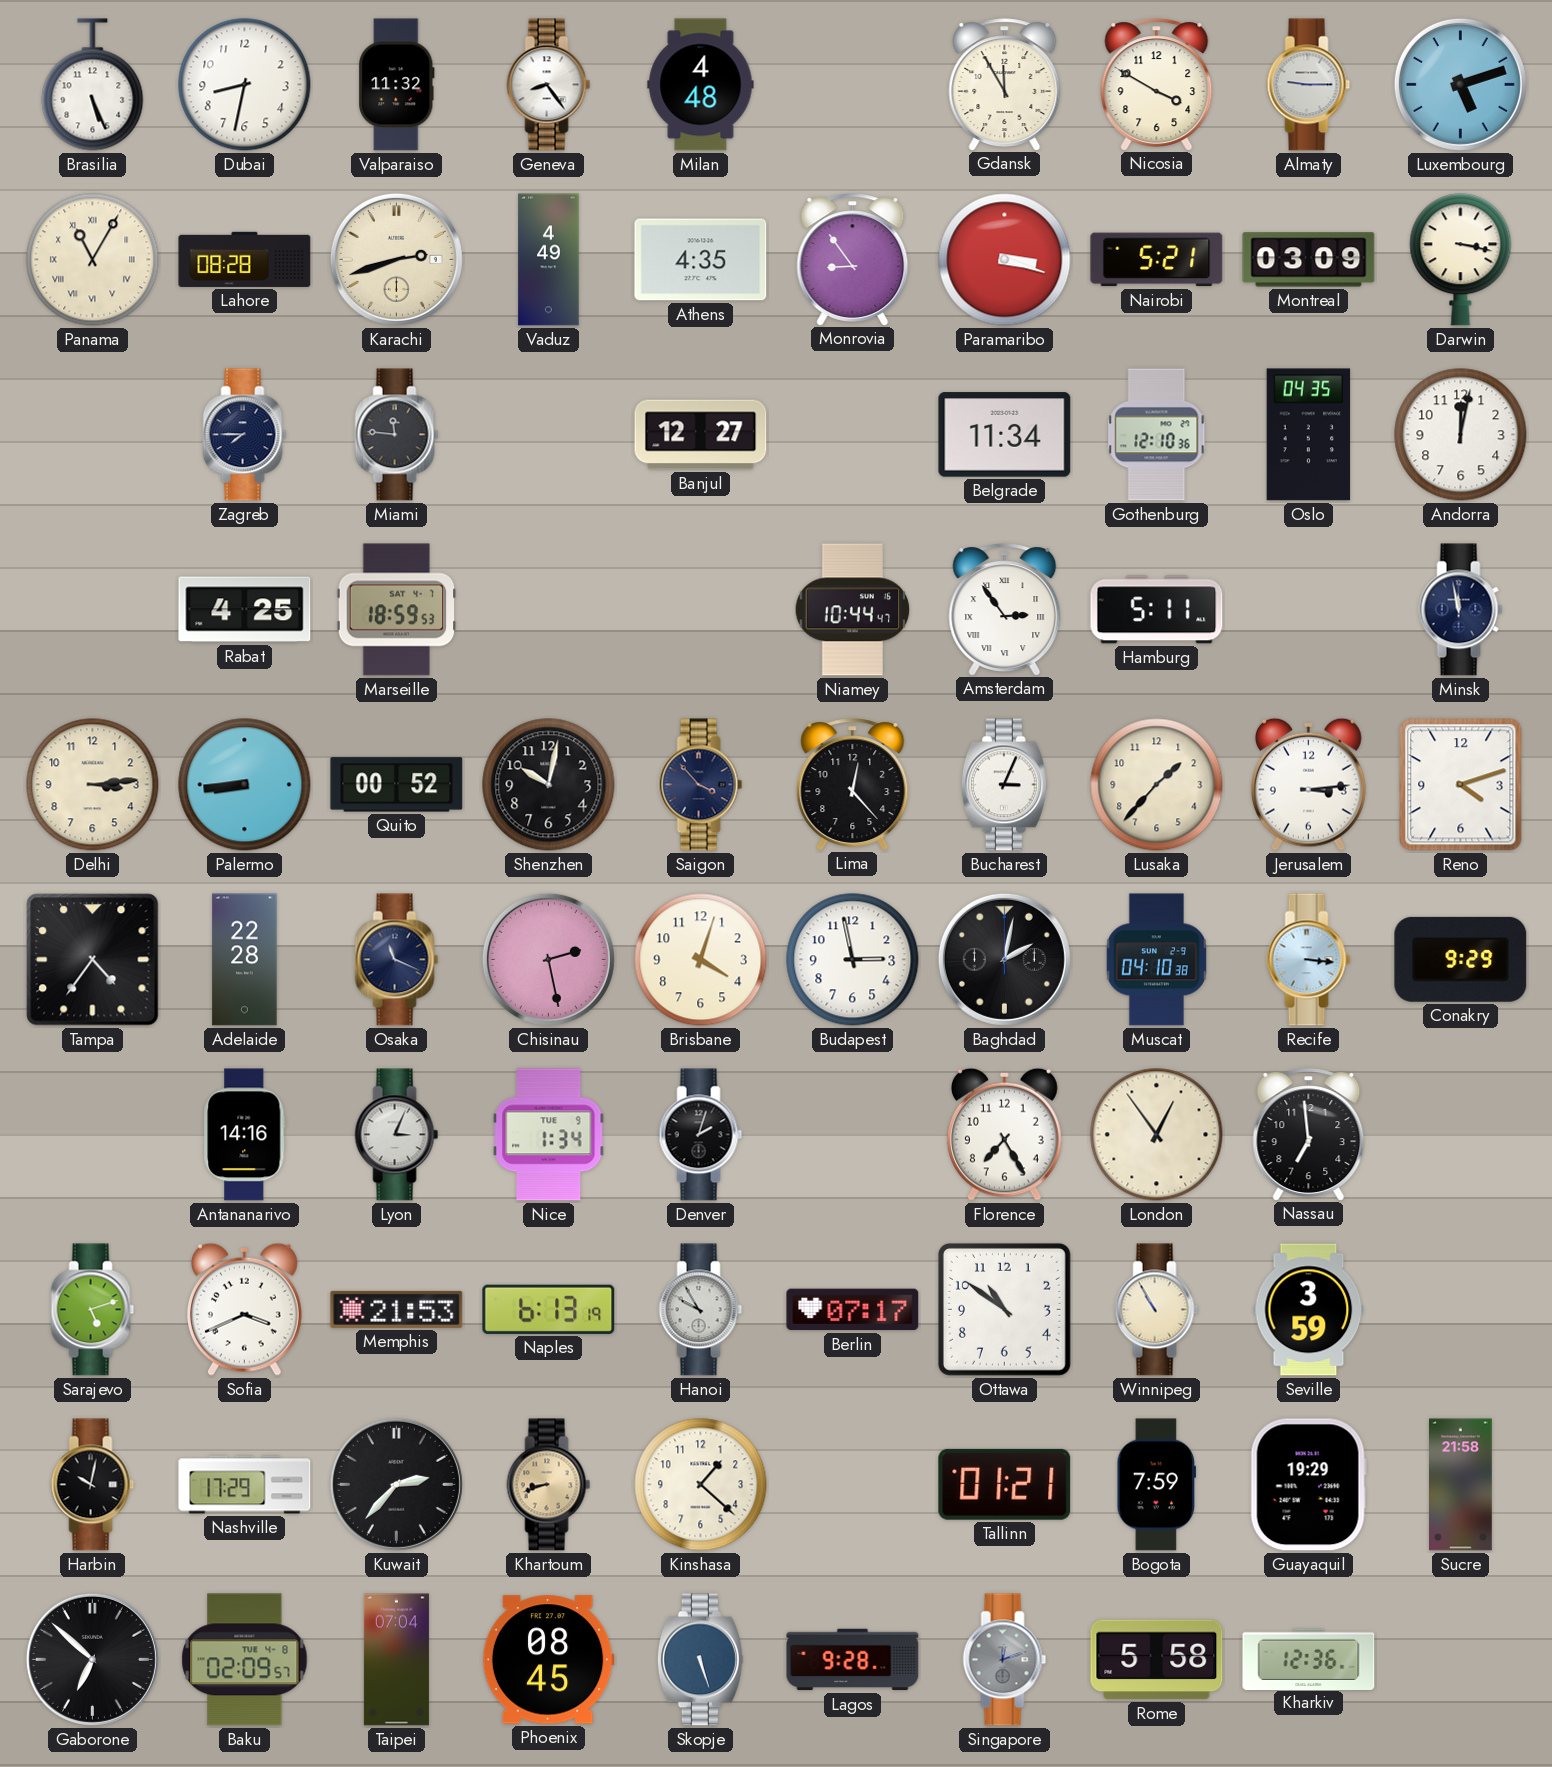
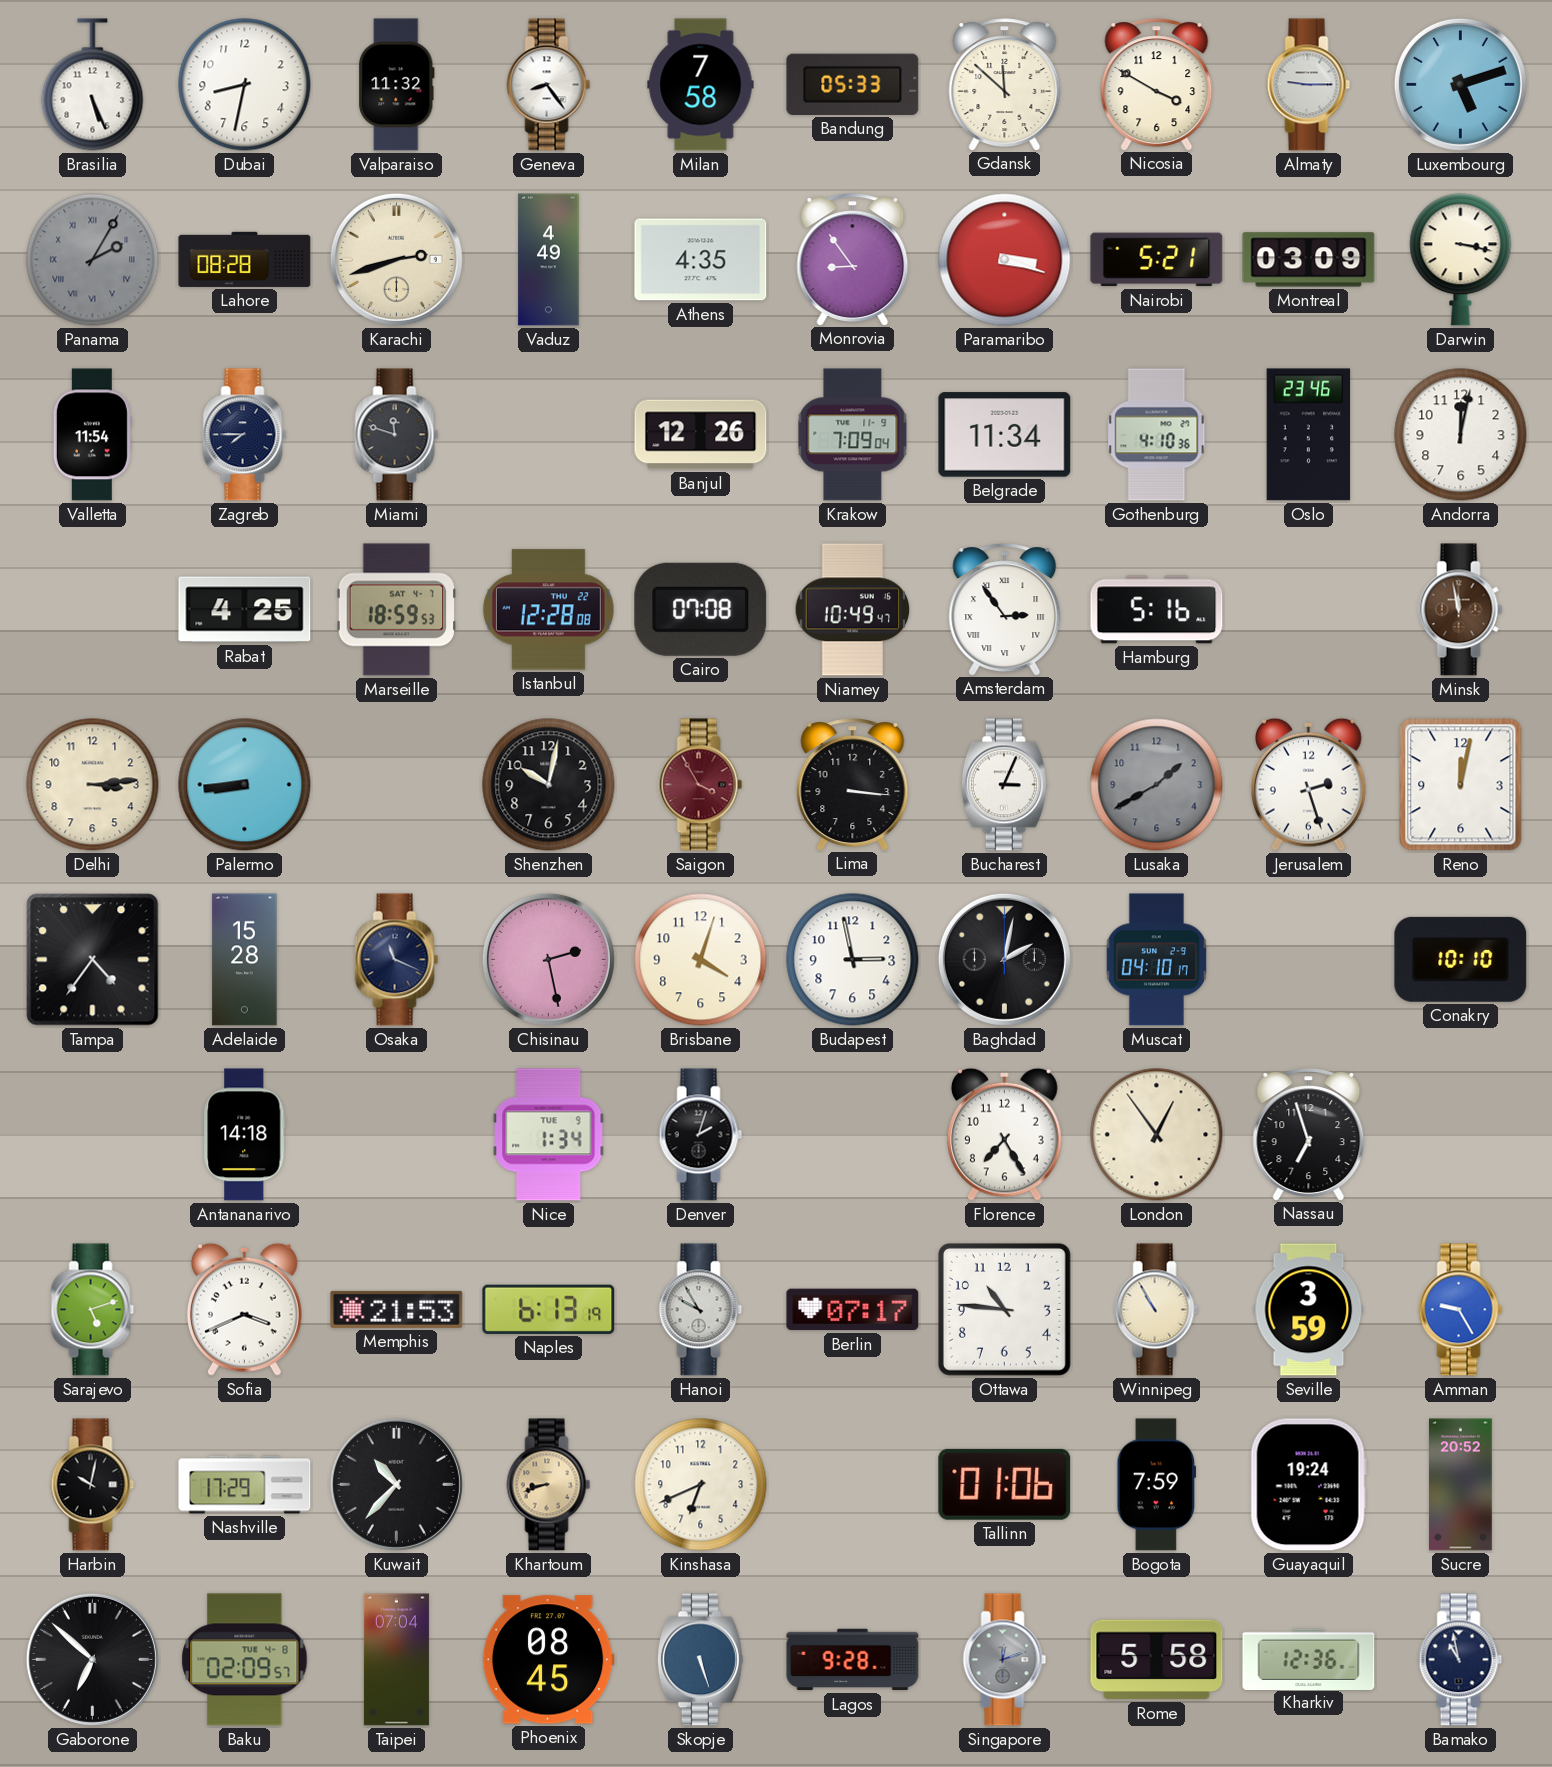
Milan: 4:48 -> 7:58
Bandung: none -> 05:33
Gdansk: 11:55 -> 11:52
Panama: 11:05 -> 2:05
Panama dial: cream -> grey
Valletta: none -> 11:54
Miami: 11:46 -> 11:48
Banjul: 12:27 -> 12:26
Krakow: none -> 7:09
Gothenburg: 12:10 -> 4:10
Oslo: 04:35 -> 23:46
Istanbul: none -> 12:28
Cairo: none -> 07:08
Niamey: 10:44 -> 10:49
Hamburg: 5:11 -> 5:16
Minsk dial: navy -> brown
Quito: 00:52 -> none
Saigon: 3:53 -> 3:55
Saigon dial: navy -> burgundy
Lima: 12:23 -> 3:16
Lusaka: 1:37 -> 1:40
Lusaka dial: cream -> grey
Jerusalem: 3:14 -> 2:27
Reno: 4:12 -> 12:02
Adelaide: 22:28 -> 15:28
Muscat: 04:10:38 -> 04:10:17
Recife: 3:16 -> none
Conakry: 9:29 -> 10:10
Antananarivo: 14:16 -> 14:18
Lyon: 3:04 -> none
Nassau: 6:59 -> 6:57
Ottawa: 10:51 -> 10:46
Amman: none -> 9:25
Kuwait: 2:37 -> 10:37
Kinshasa: 1:22 -> 6:41
Tallinn: 01:21 -> 01:06
Guayaquil: 19:29 -> 19:24
Sucre: 21:58 -> 20:52
Bamako: none -> 10:58
